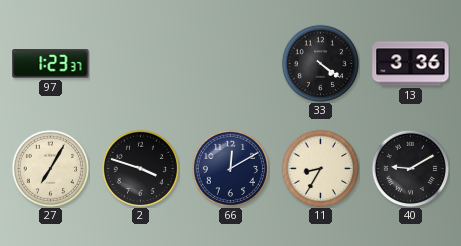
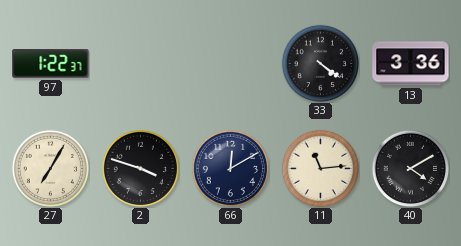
97: 1:23 -> 1:22
11: 8:35 -> 11:14
40: 9:10 -> 4:10
